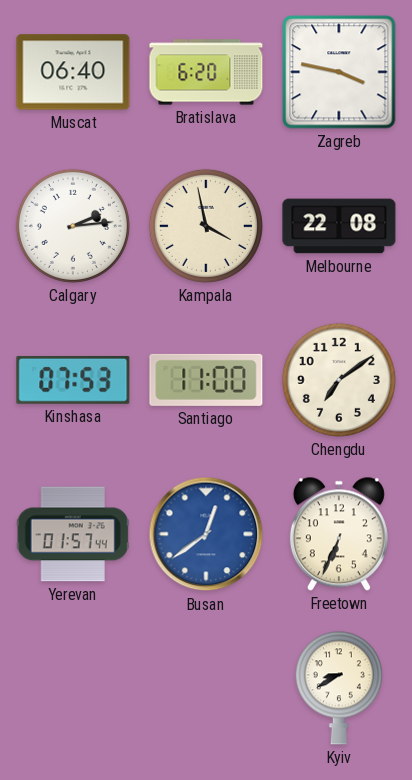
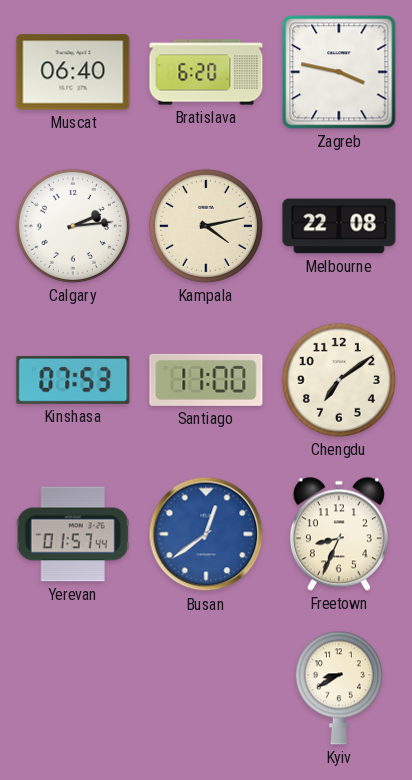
Kampala: 3:58 -> 4:13
Freetown: 6:34 -> 8:34
